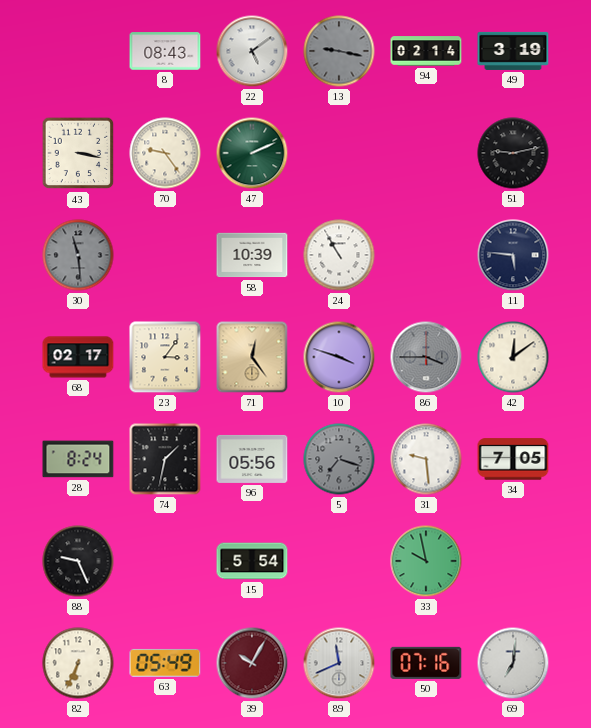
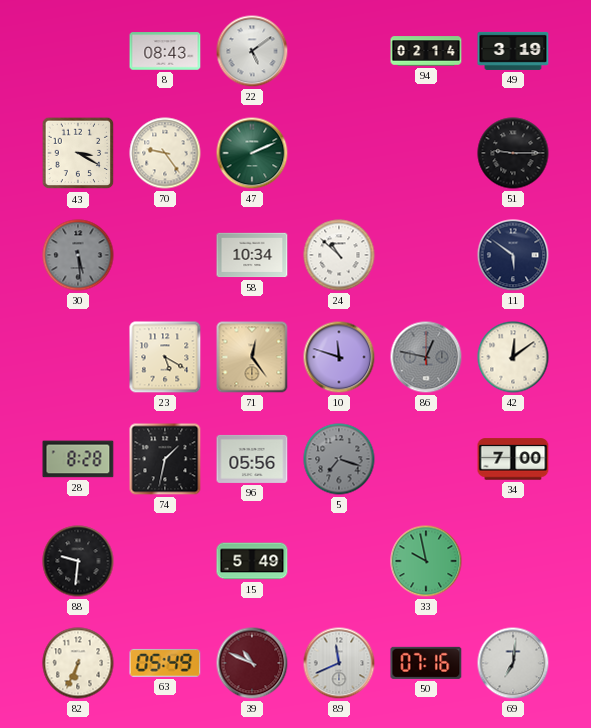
13: 9:17 -> none
43: 3:17 -> 3:20
51: 9:13 -> 9:15
30: 11:29 -> 5:29
58: 10:39 -> 10:34
24: 10:55 -> 10:52
11: 5:46 -> 5:51
68: 02:17 -> none
23: 3:06 -> 5:20
10: 3:48 -> 11:48
86: 3:45 -> 12:47
28: 8:24 -> 8:28
31: 9:29 -> none
34: 7:05 -> 7:00
88: 9:26 -> 9:31
15: 5:54 -> 5:49
39: 10:05 -> 10:49
